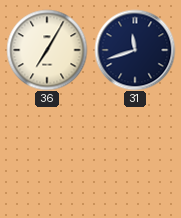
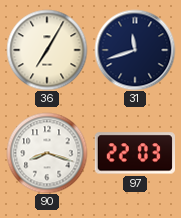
90: none -> 8:18
97: none -> 22:03
